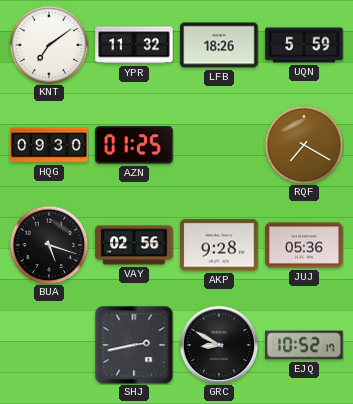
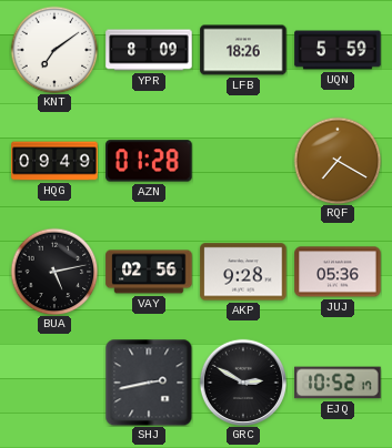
YPR: 11:32 -> 8:09
HQG: 09:30 -> 09:49
AZN: 01:25 -> 01:28
BUA: 5:18 -> 5:13
GRC: 8:50 -> 2:50
